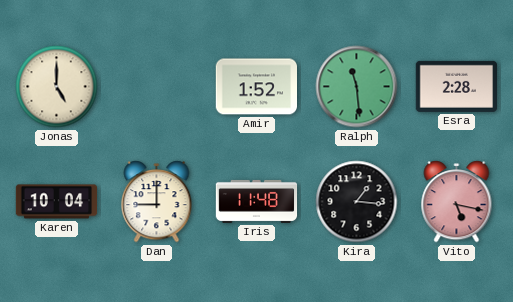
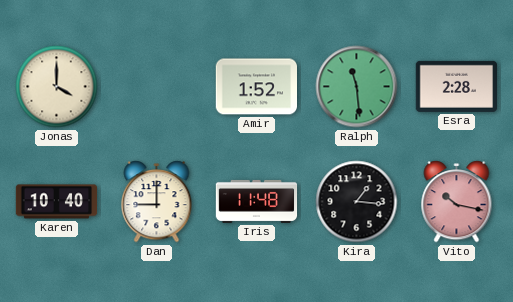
Jonas: 5:00 -> 4:00
Karen: 10:04 -> 10:40
Vito: 5:17 -> 10:17
